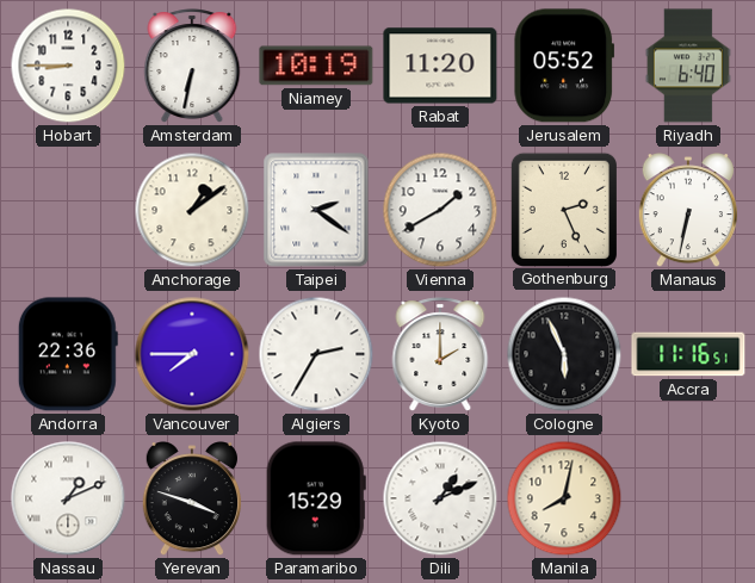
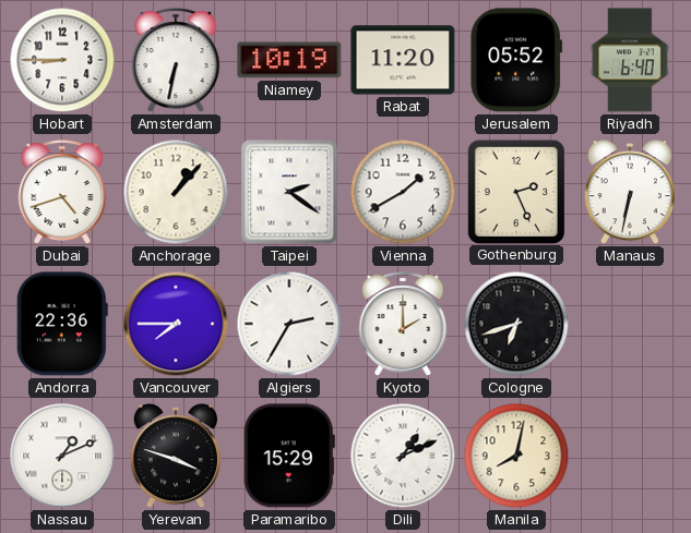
Dubai: none -> 4:42
Anchorage: 1:09 -> 1:07
Cologne: 5:56 -> 6:42
Accra: 11:16 -> none
